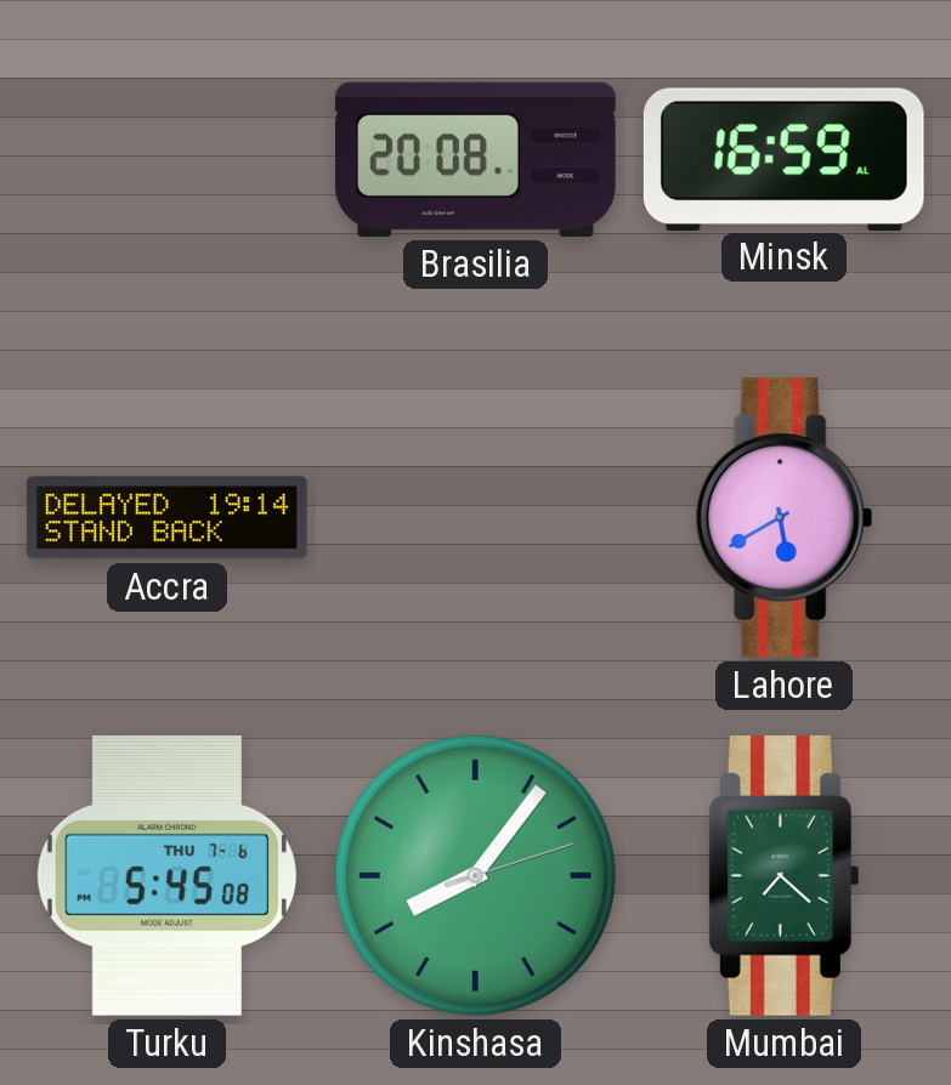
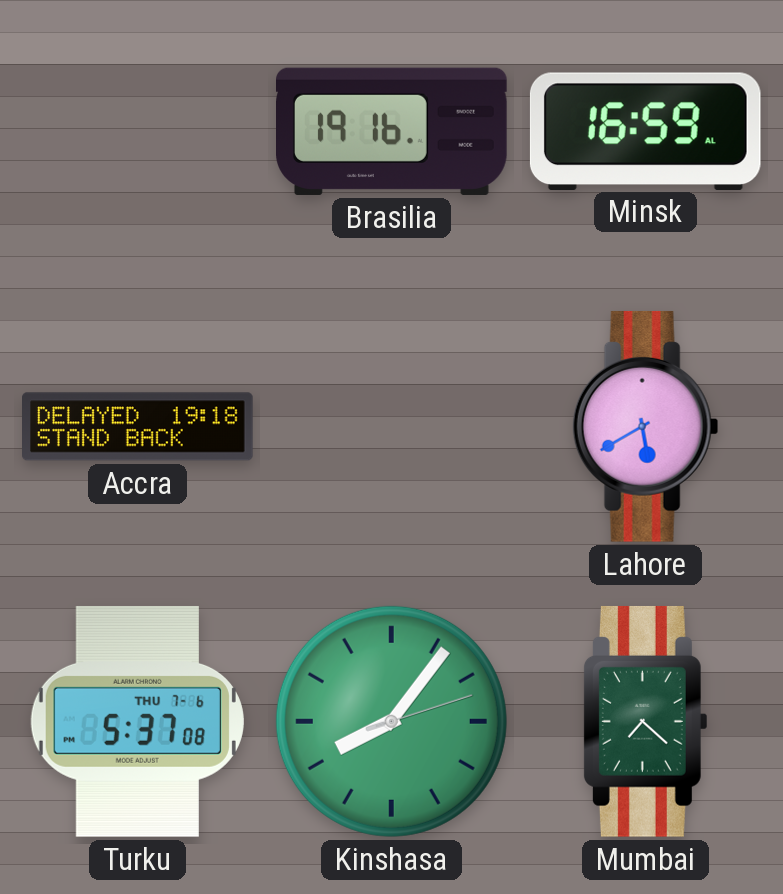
Brasilia: 20:08 -> 19:16
Accra: 19:14 -> 19:18
Turku: 5:45 -> 5:37
